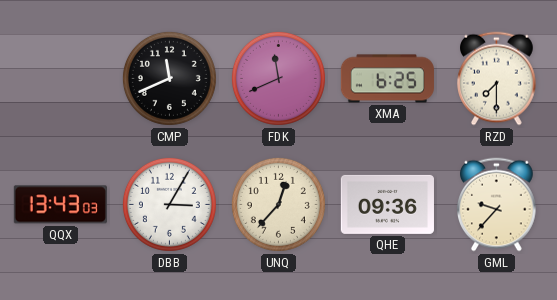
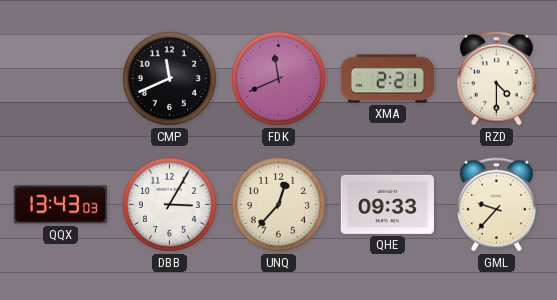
XMA: 6:25 -> 2:21
RZD: 7:30 -> 4:30
QHE: 09:36 -> 09:33
